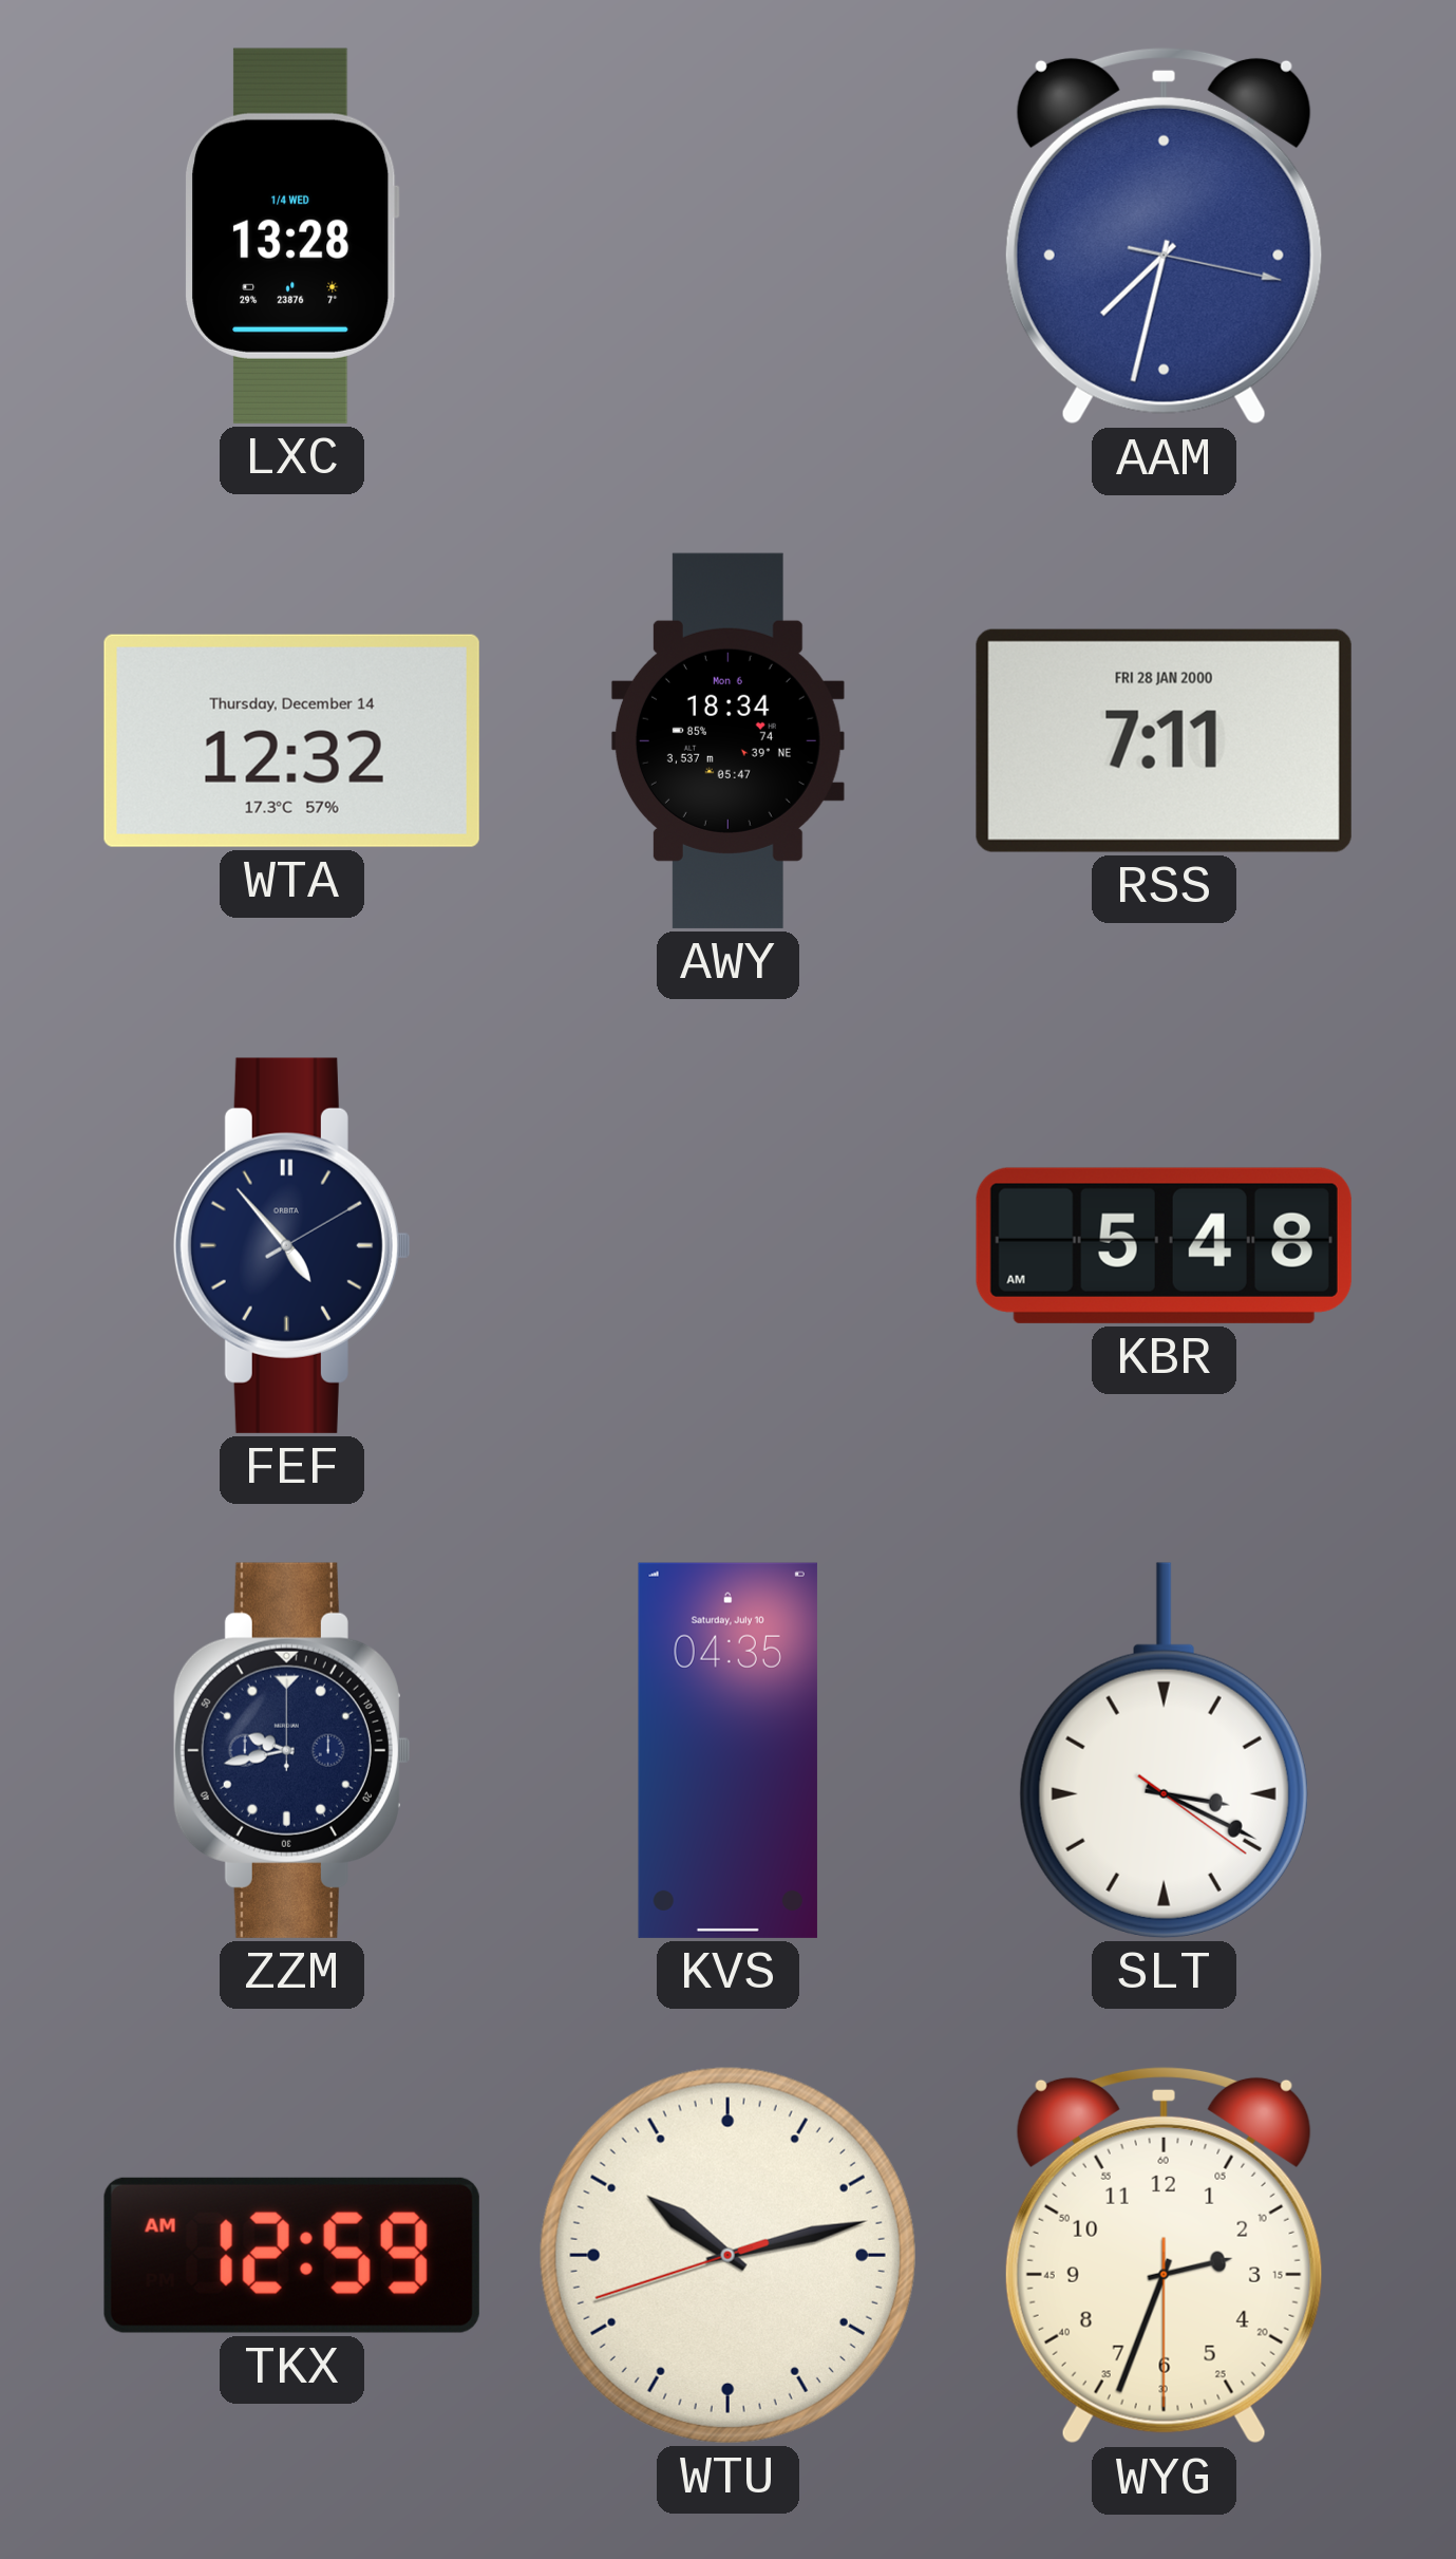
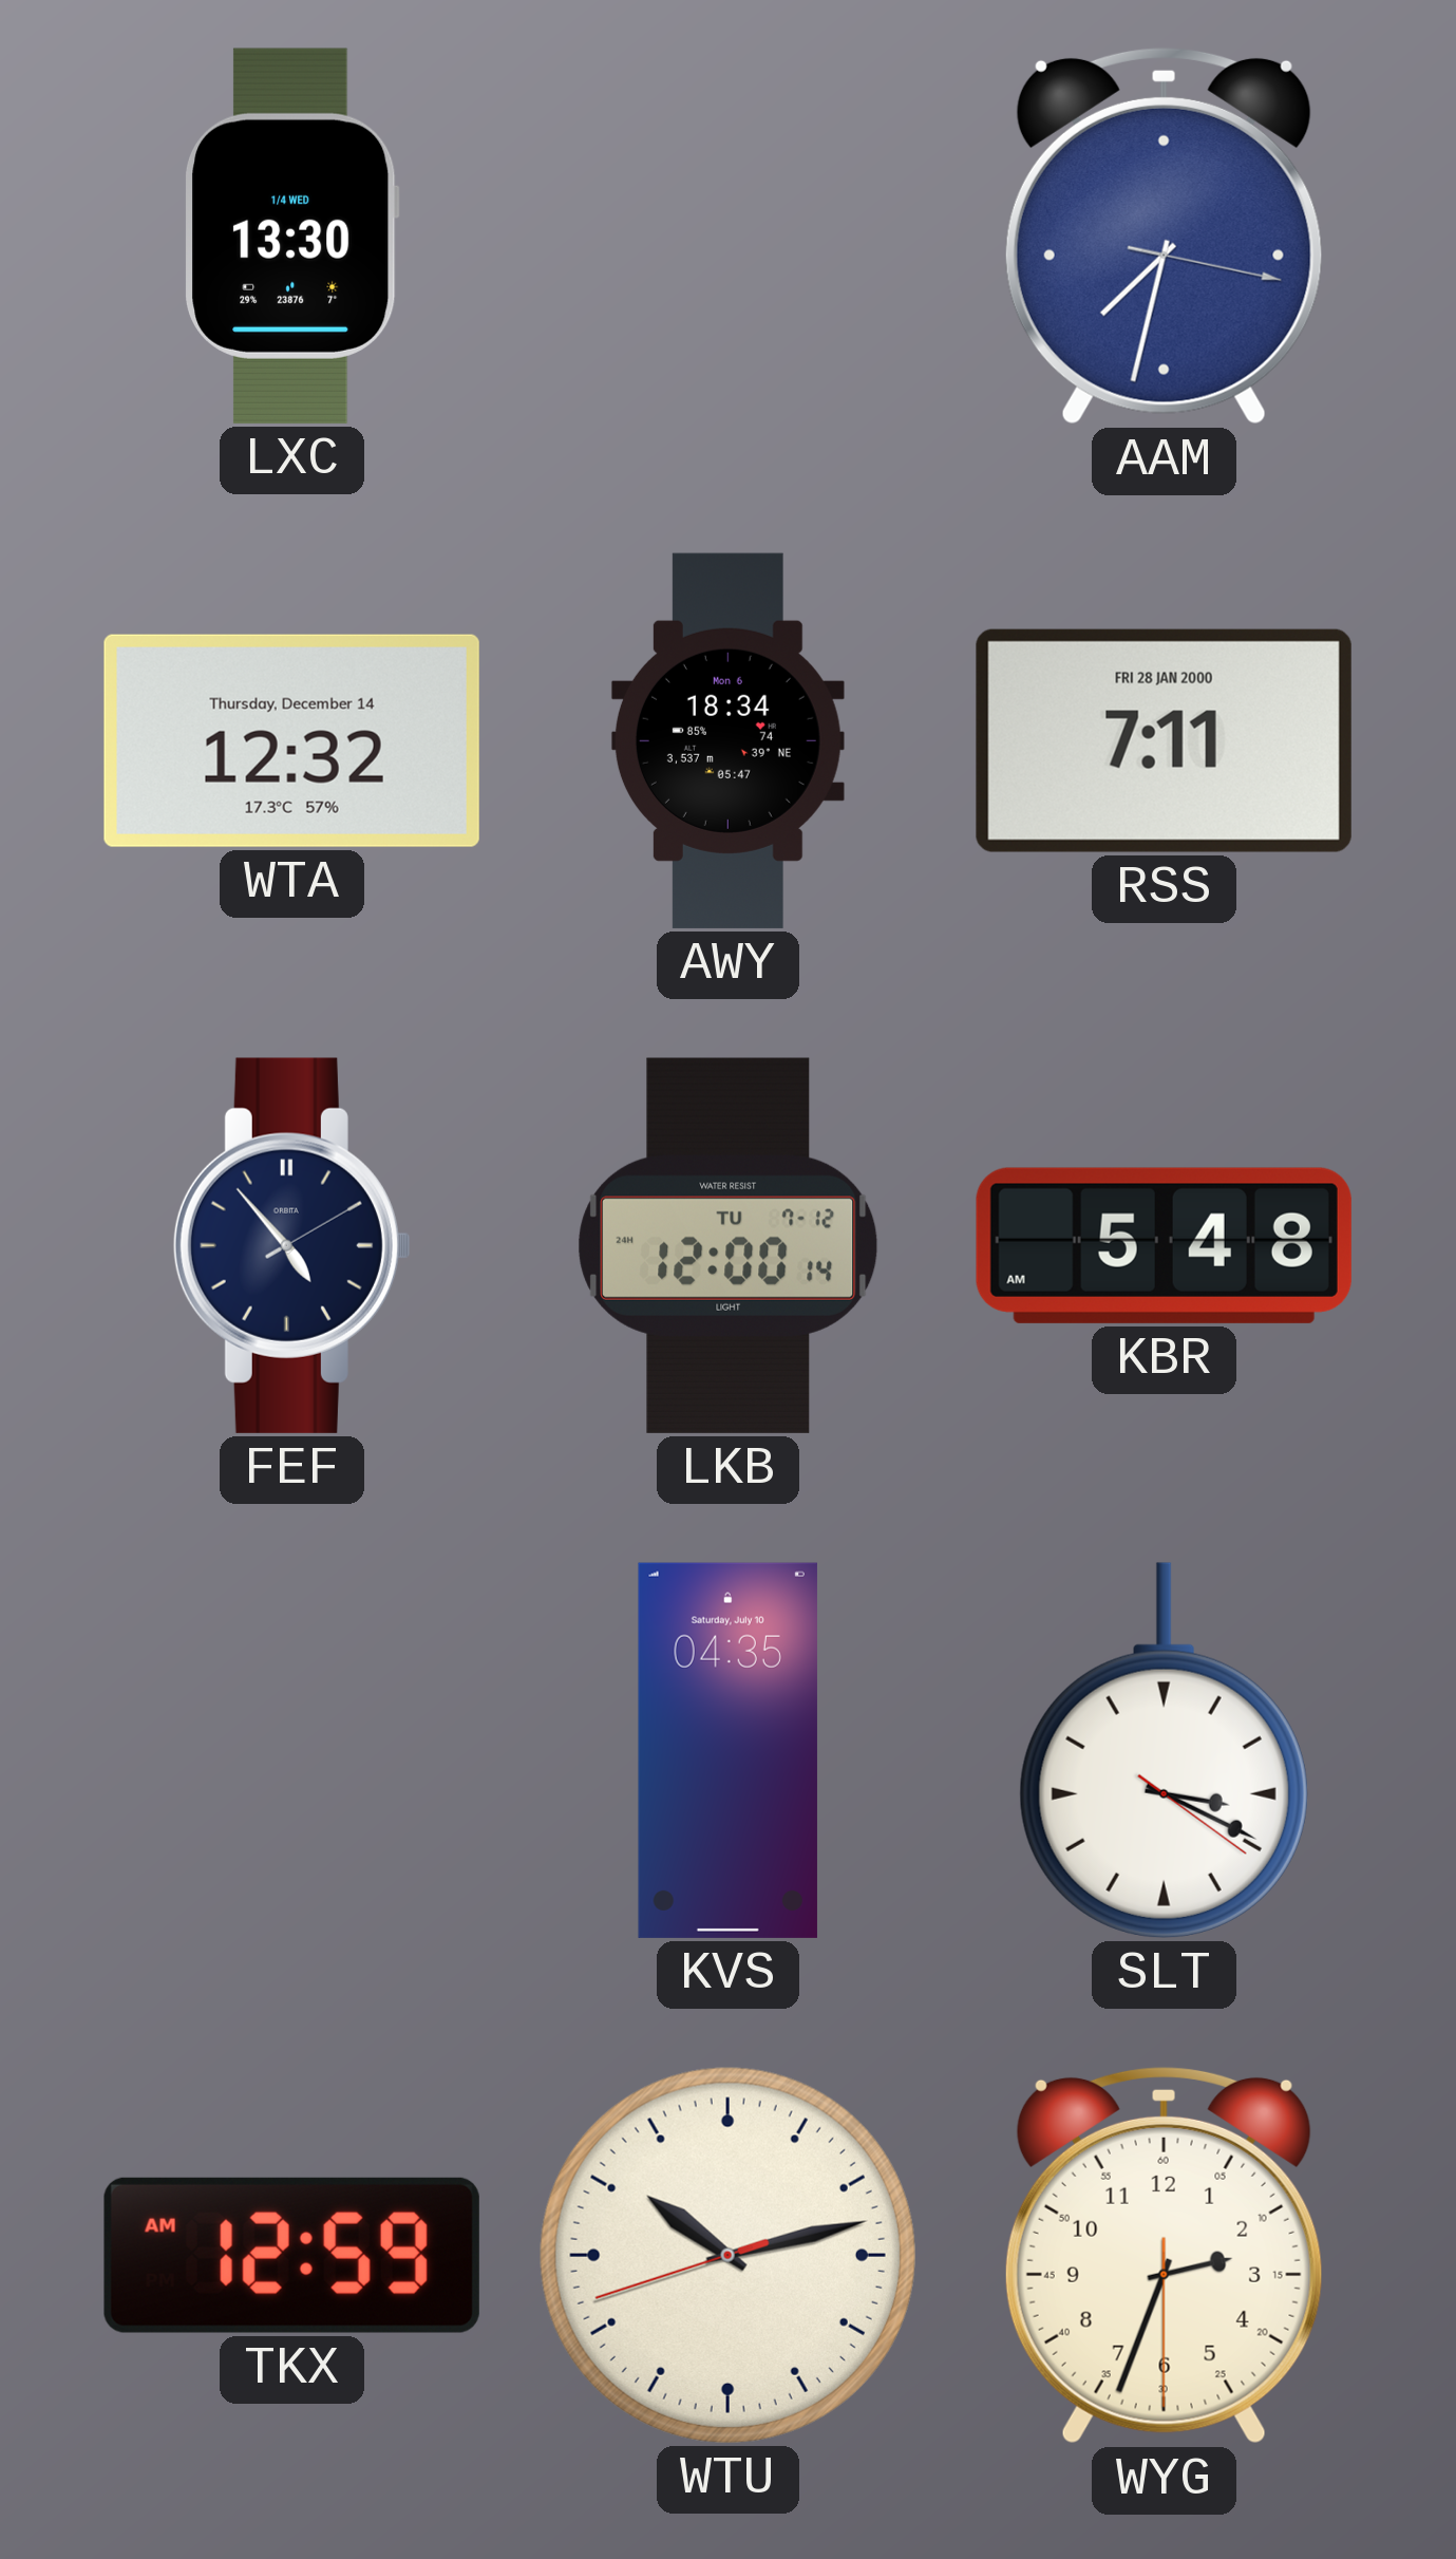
LXC: 13:28 -> 13:30
LKB: none -> 12:00
ZZM: 9:43 -> none
